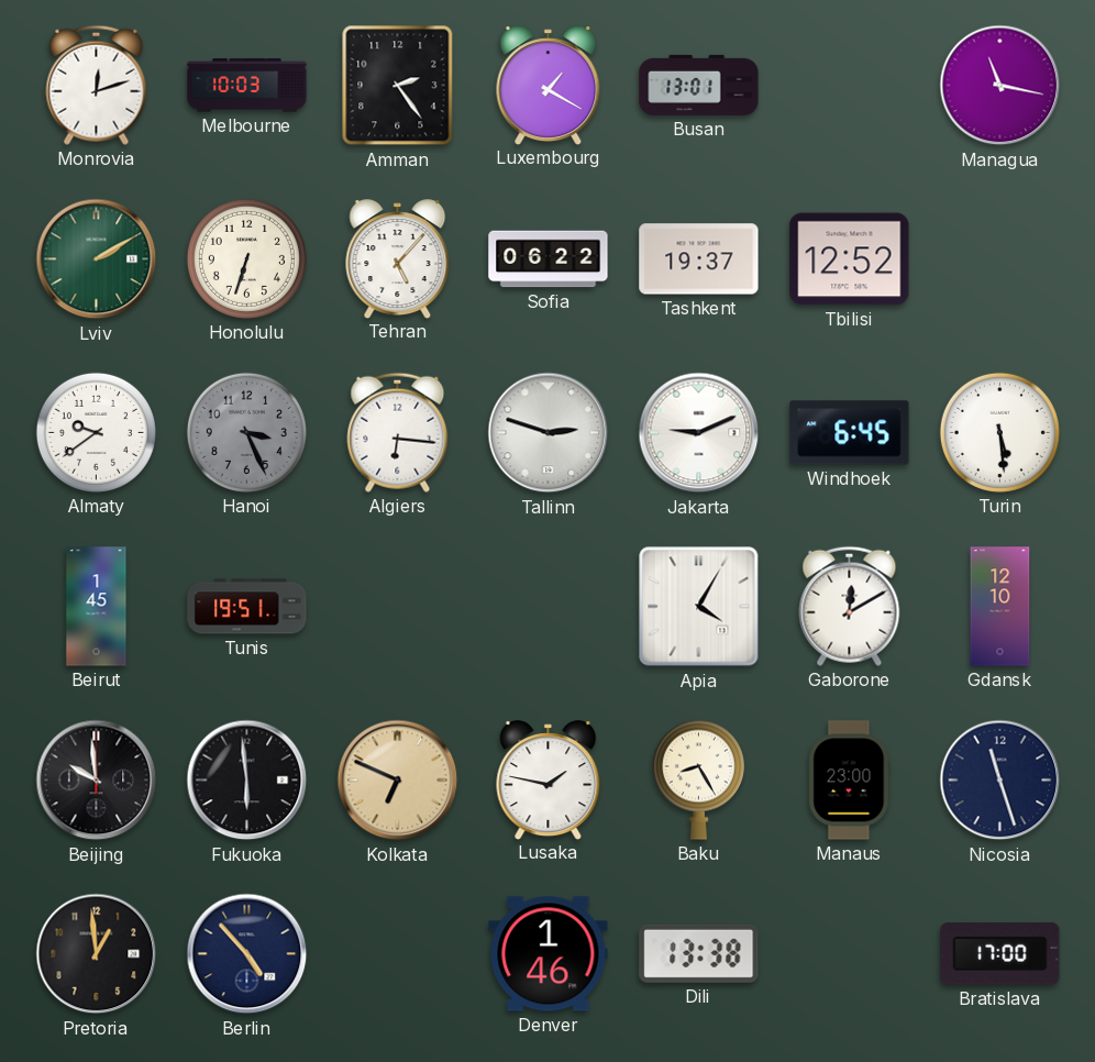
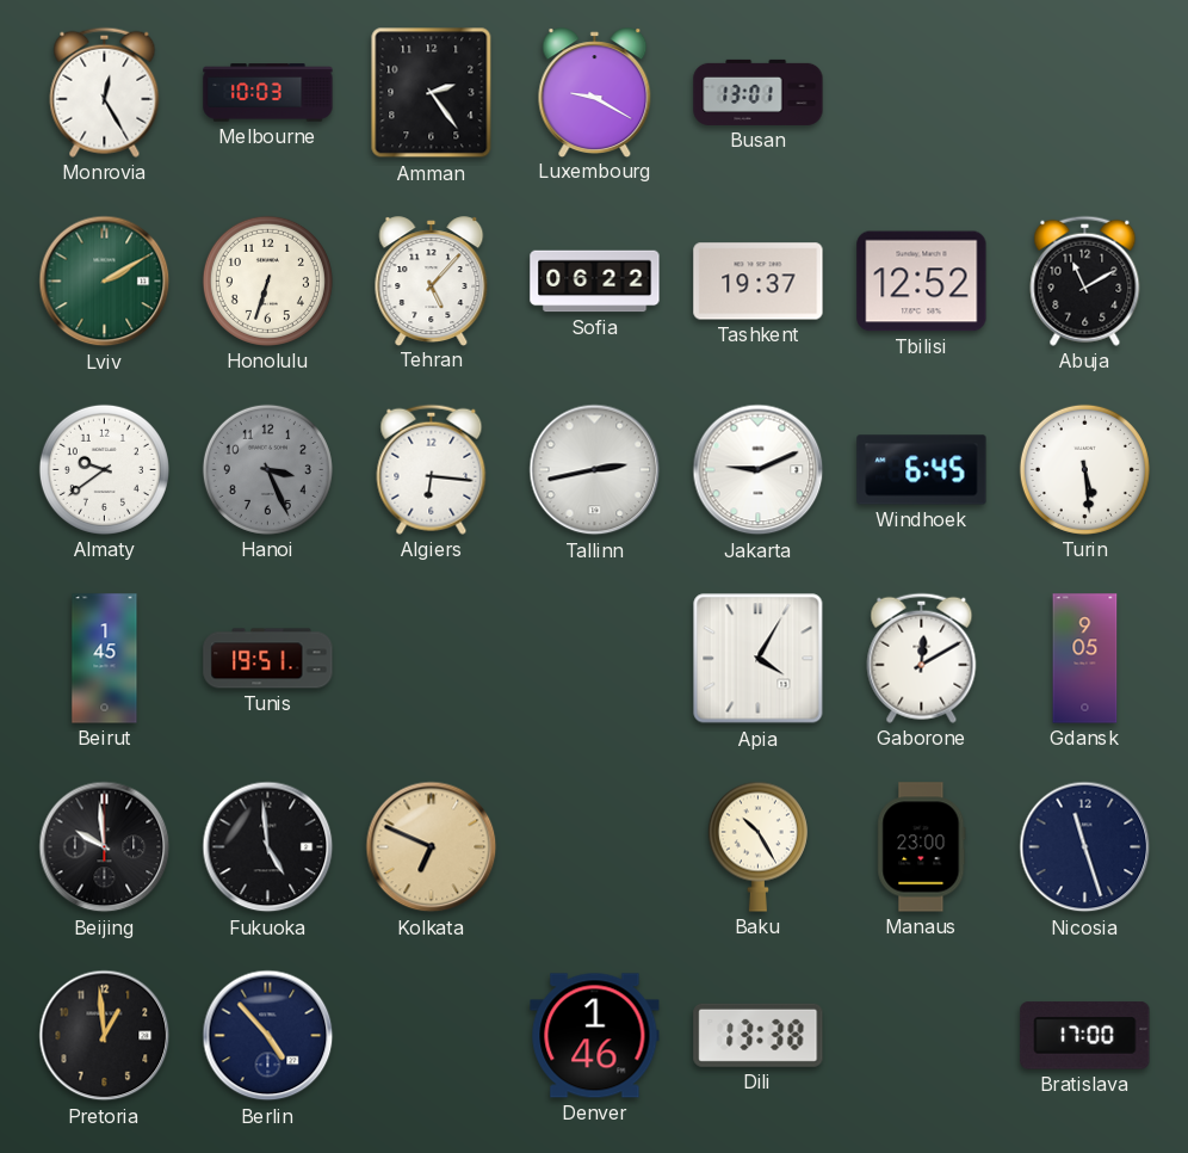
Monrovia: 12:12 -> 12:25
Luxembourg: 1:20 -> 9:20
Managua: 11:17 -> none
Abuja: none -> 11:10
Tallinn: 2:48 -> 2:43
Gdansk: 12:10 -> 9:05
Fukuoka: 5:59 -> 4:59
Lusaka: 1:47 -> none
Baku: 8:25 -> 10:25
